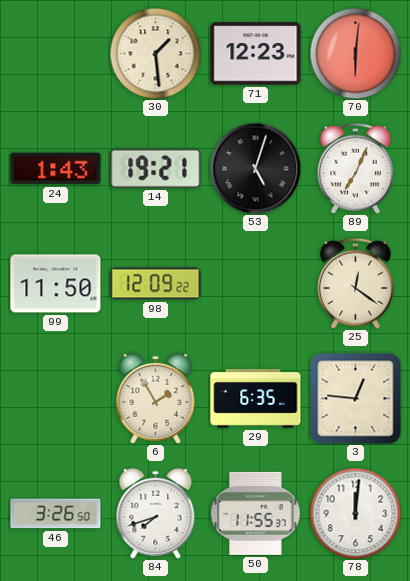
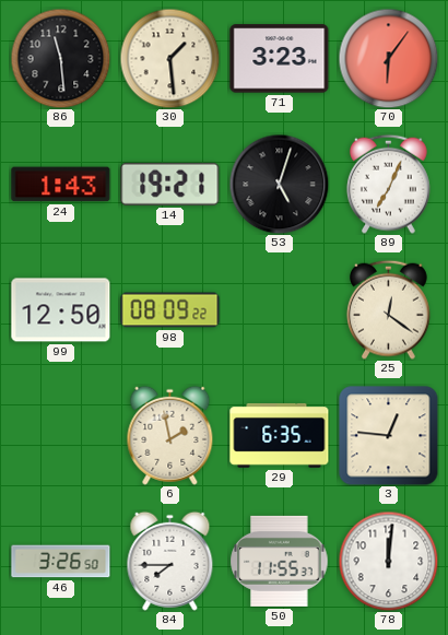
86: none -> 11:29
71: 12:23 -> 3:23
70: 6:01 -> 6:06
99: 11:50 -> 12:50
98: 12:09 -> 08:09
6: 1:55 -> 1:58
84: 7:42 -> 7:45
